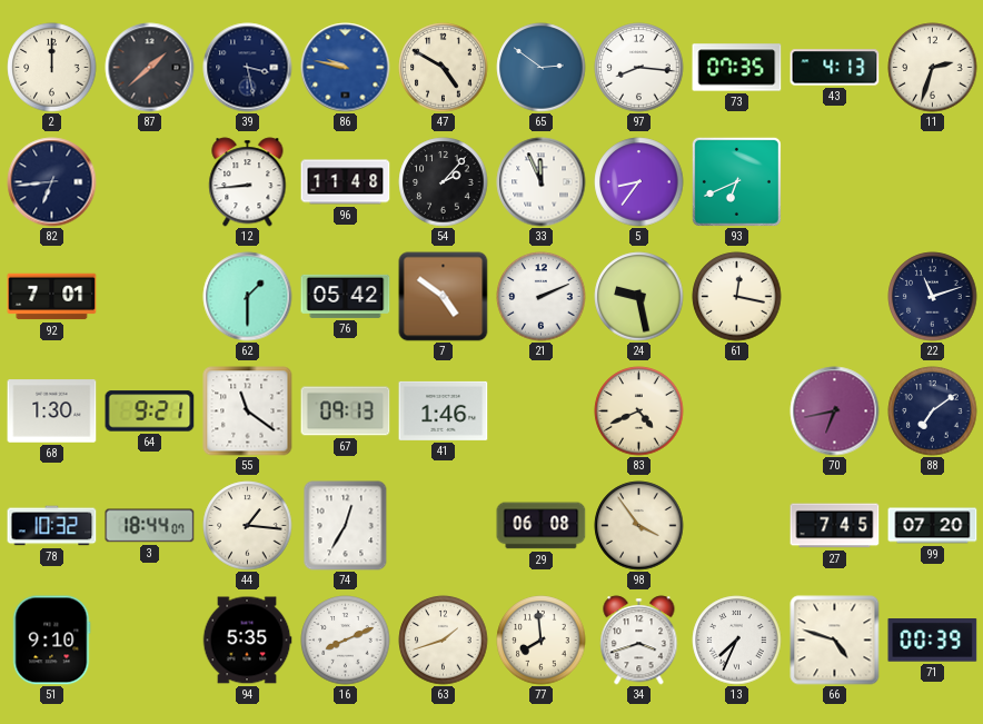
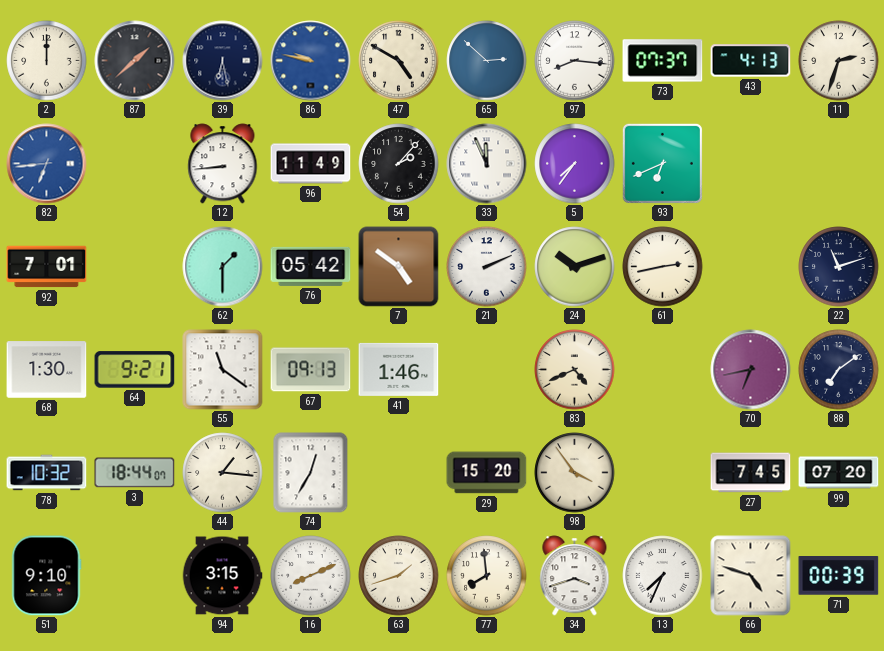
39: 3:28 -> 6:28
65: 2:51 -> 2:52
73: 07:35 -> 07:37
82 dial: navy -> blue
96: 11:48 -> 11:49
5: 8:36 -> 7:36
24: 9:28 -> 10:12
61: 12:17 -> 2:43
29: 06:08 -> 15:20
94: 5:35 -> 3:15
